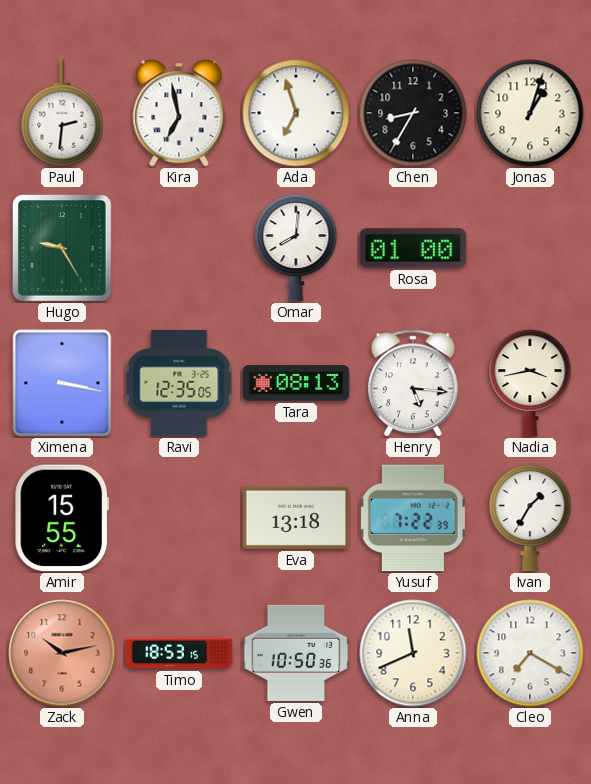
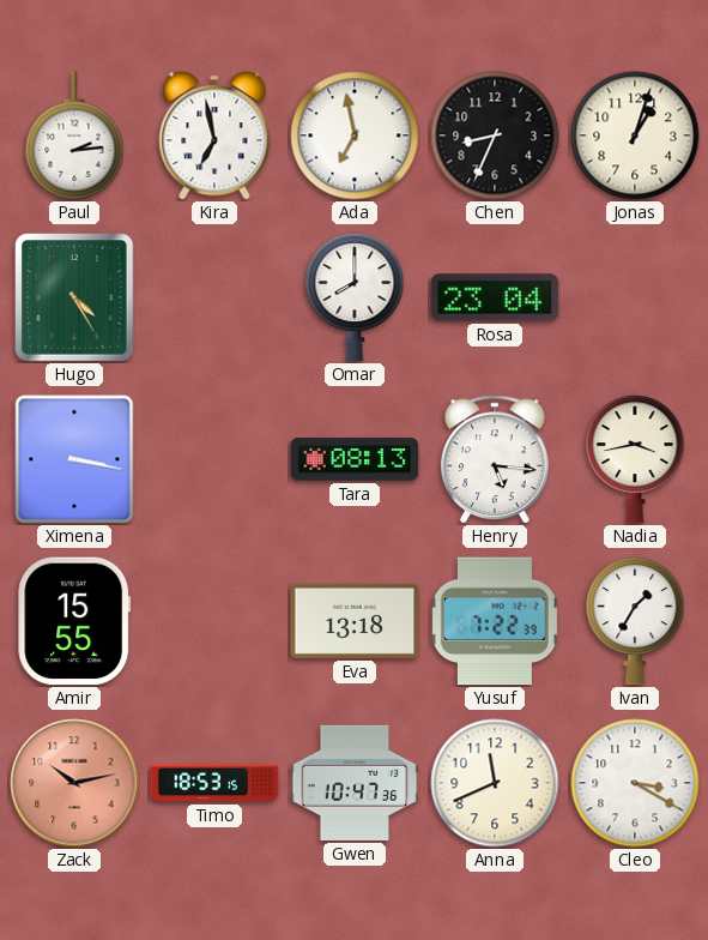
Paul: 2:31 -> 2:14
Ada: 6:57 -> 6:58
Chen: 8:35 -> 8:34
Hugo: 9:25 -> 4:25
Omar: 8:01 -> 8:00
Rosa: 01:00 -> 23:04
Ravi: 12:35 -> none
Gwen: 10:50 -> 10:47
Cleo: 7:20 -> 3:20
